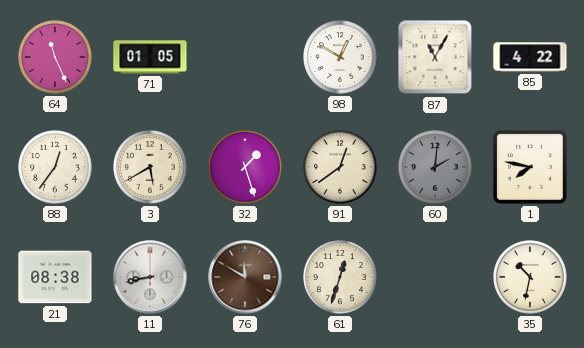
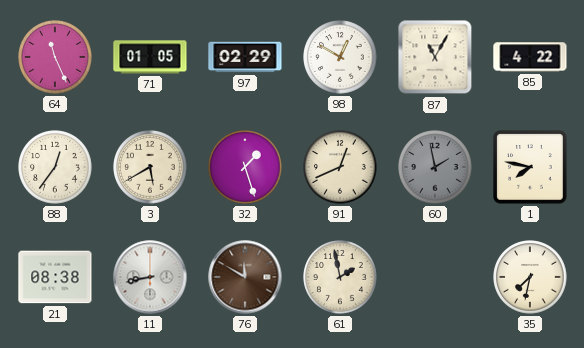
97: none -> 02:29
91: 12:39 -> 12:41
60: 2:01 -> 1:58
61: 12:33 -> 1:58
35: 10:32 -> 7:32
